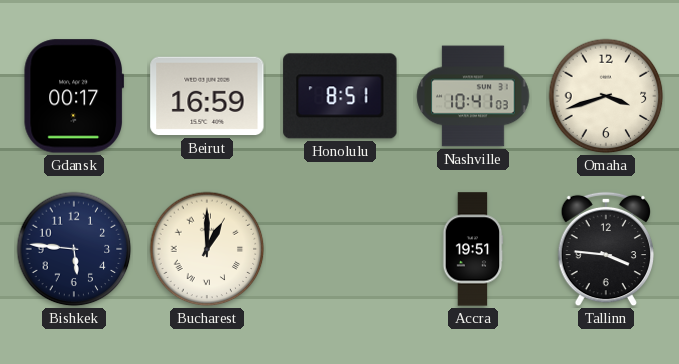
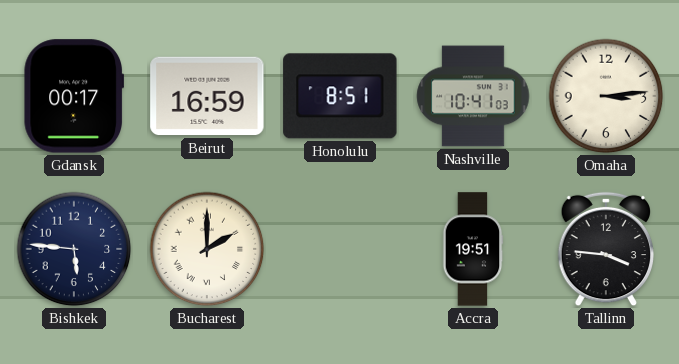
Omaha: 3:42 -> 3:14
Bucharest: 1:00 -> 2:00
